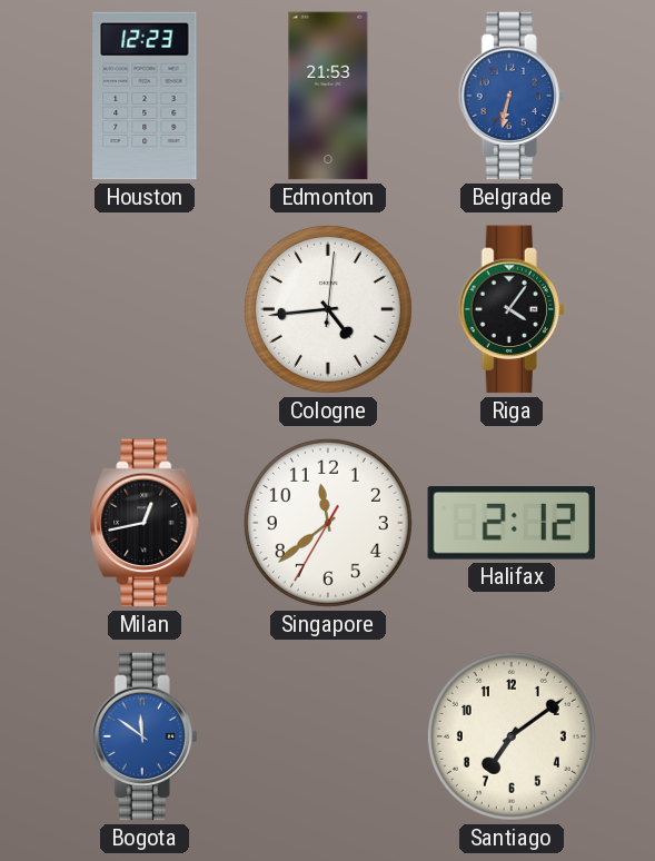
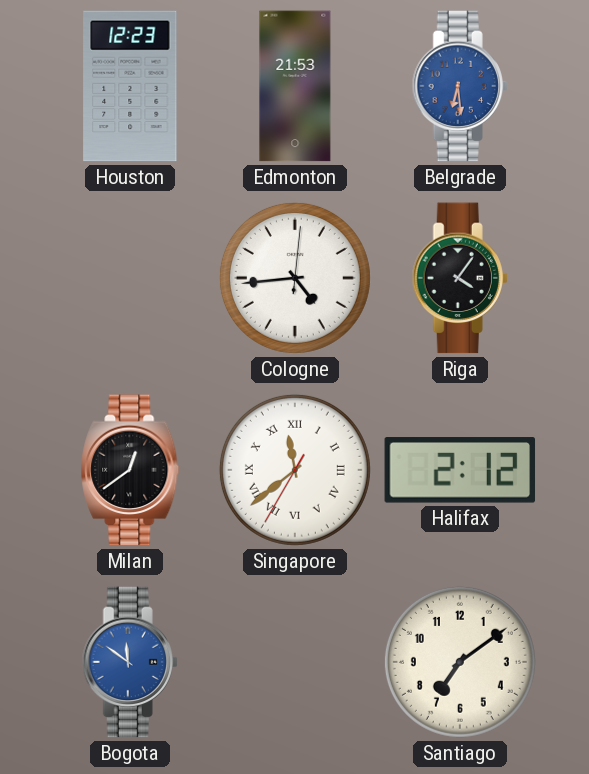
Belgrade: 6:32 -> 6:29
Milan: 12:43 -> 12:39
Singapore numerals: Arabic -> Roman
